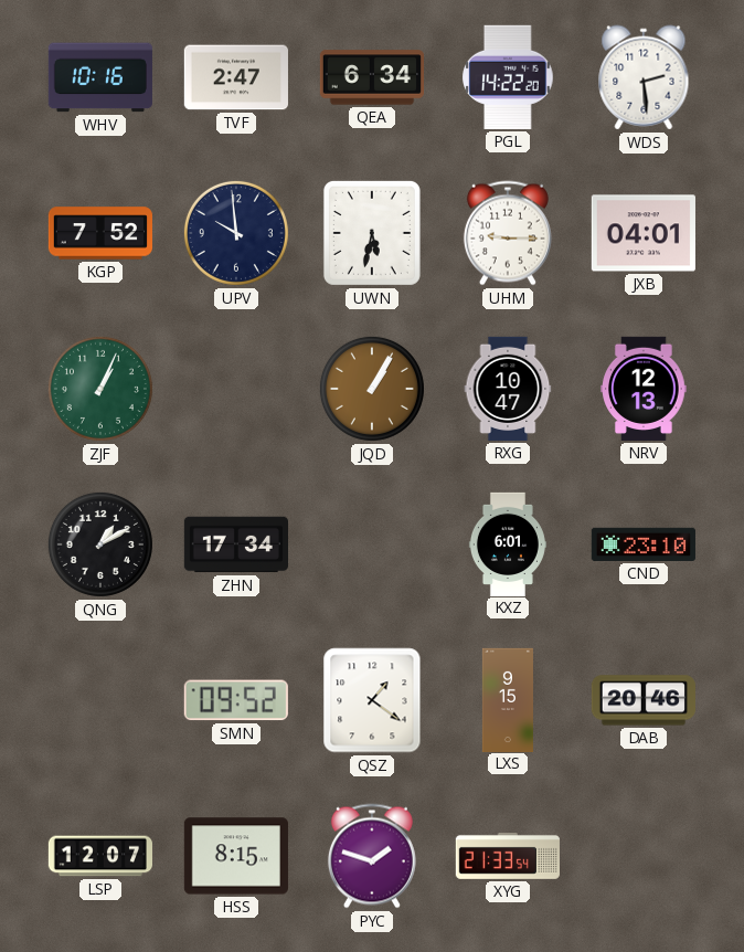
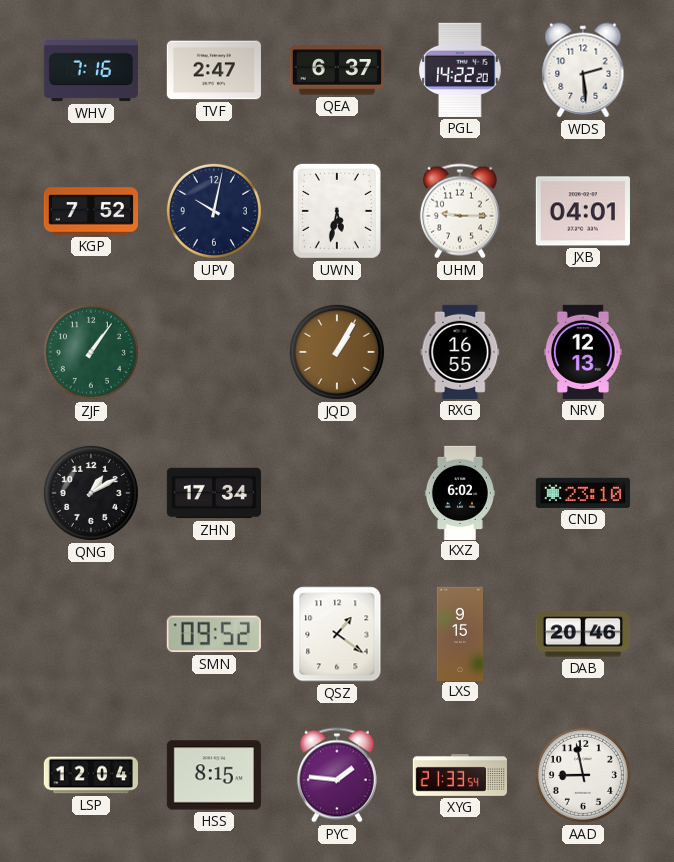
WHV: 10:16 -> 7:16
QEA: 6:34 -> 6:37
UPV: 9:59 -> 10:02
ZJF: 1:04 -> 1:06
RXG: 10:47 -> 16:55
KXZ: 6:01 -> 6:02
LSP: 12:07 -> 12:04
PYC: 1:48 -> 1:46
AAD: none -> 8:58
